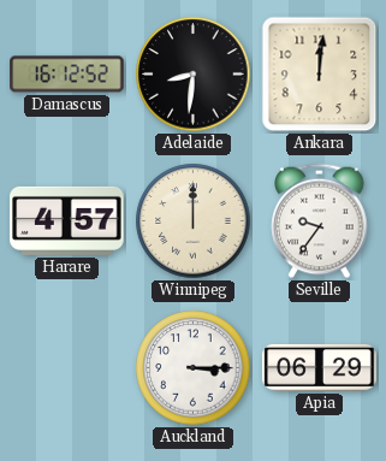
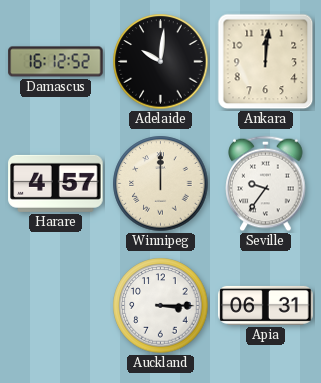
Adelaide: 8:31 -> 10:01
Apia: 06:29 -> 06:31
